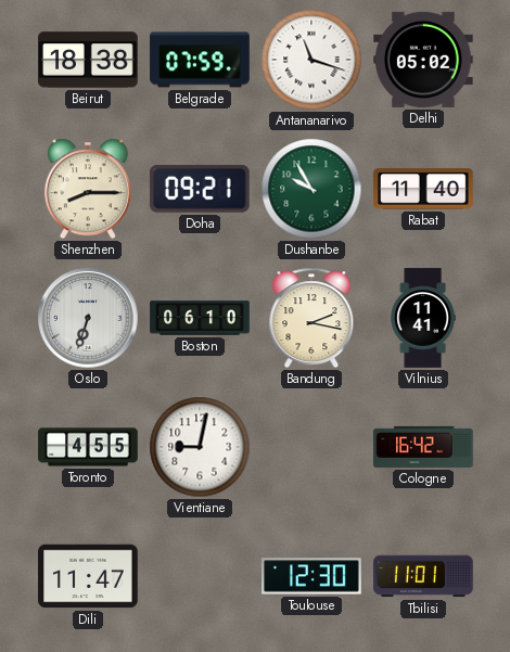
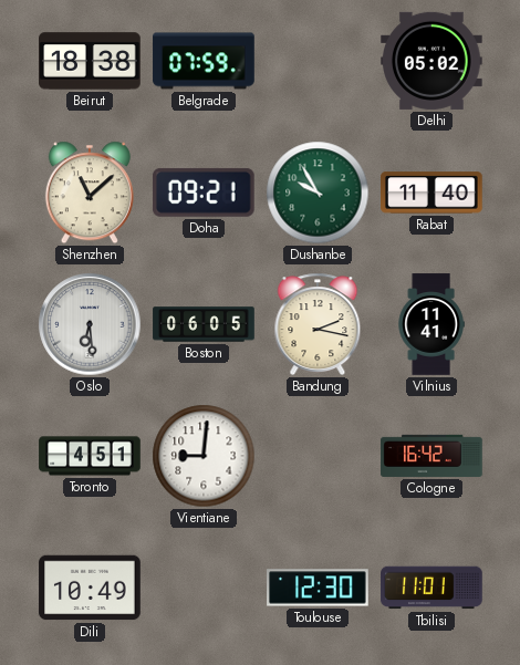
Antananarivo: 11:18 -> none
Shenzhen: 8:15 -> 11:08
Oslo: 6:33 -> 6:29
Boston: 06:10 -> 06:05
Toronto: 4:55 -> 4:51
Vientiane: 9:02 -> 9:01
Dili: 11:47 -> 10:49
